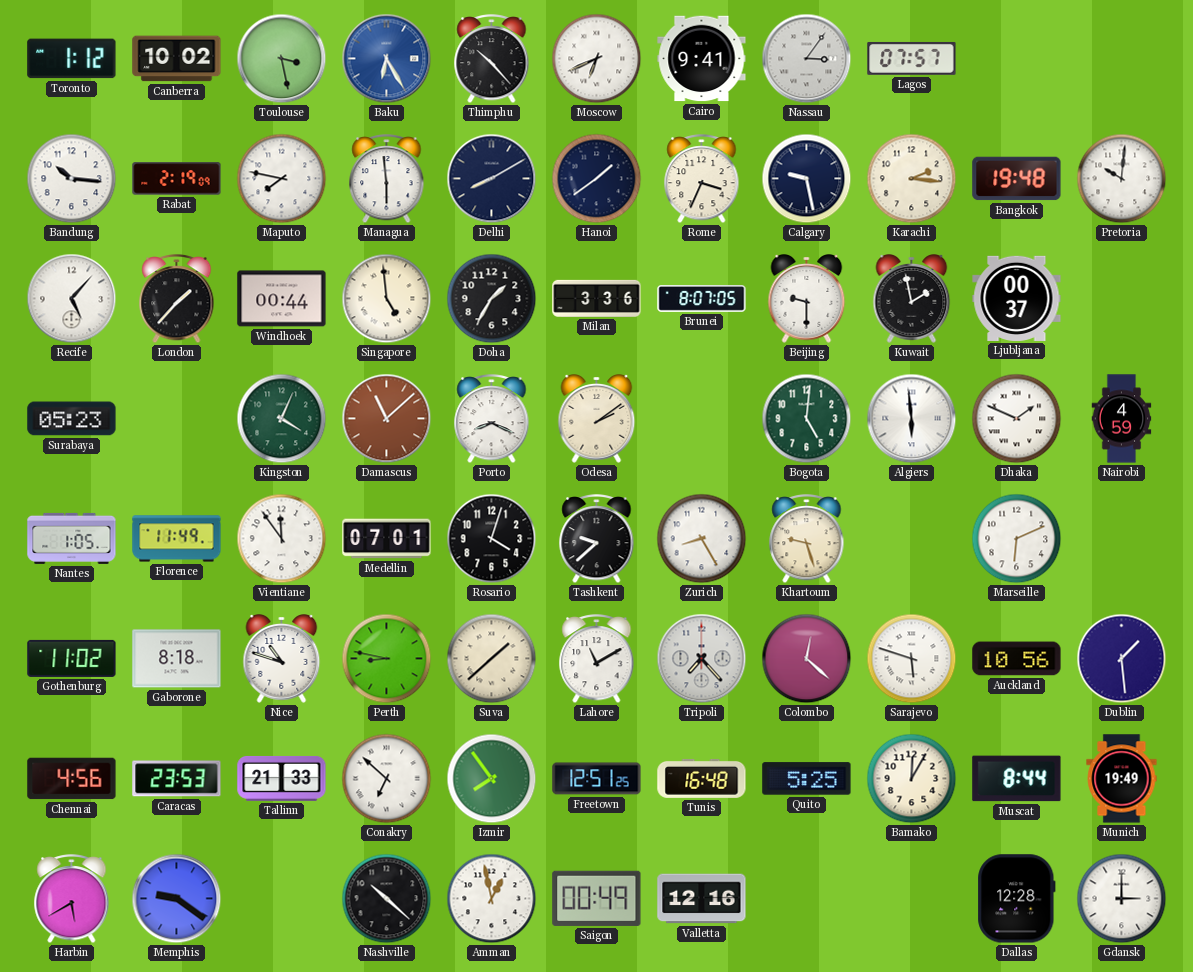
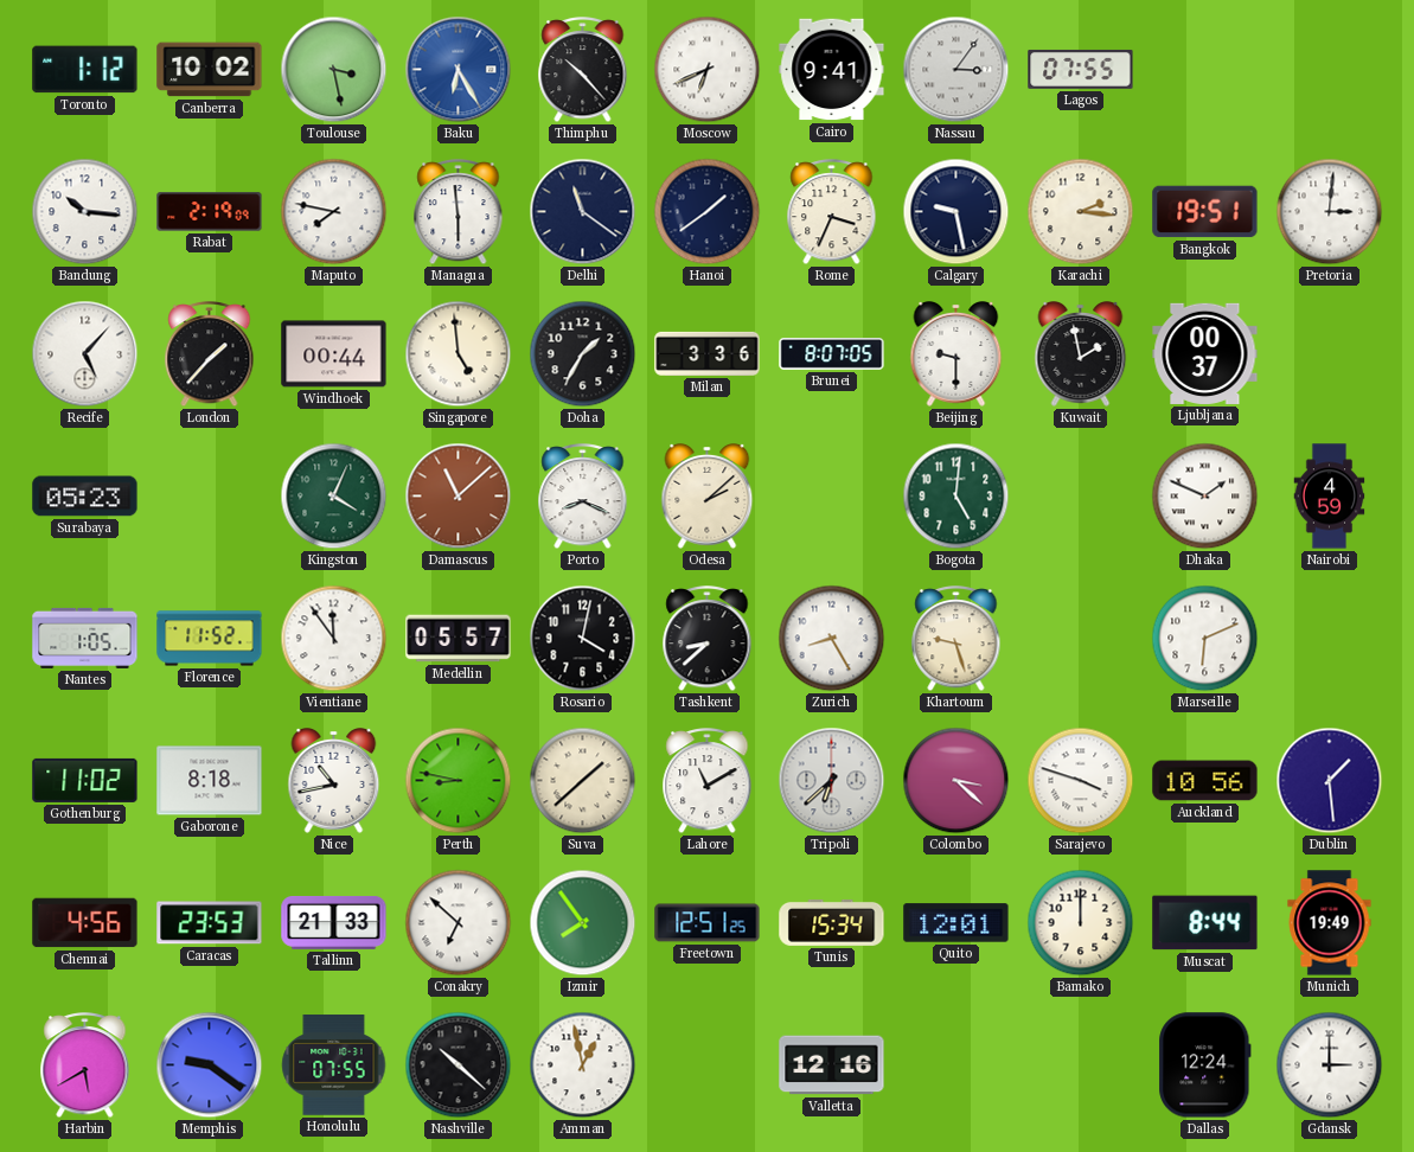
Lagos: 07:57 -> 07:55
Delhi: 8:10 -> 11:21
Bangkok: 19:48 -> 19:51
Pretoria: 10:01 -> 3:01
Odesa: 2:09 -> 2:08
Algiers: 5:59 -> none
Florence: 11:49 -> 11:52
Medellin: 07:01 -> 05:57
Rosario: 4:03 -> 4:02
Tashkent: 9:38 -> 8:38
Nice: 10:48 -> 10:43
Tripoli: 7:23 -> 6:38
Colombo: 12:22 -> 3:22
Sarajevo: 5:48 -> 3:48
Tunis: 16:48 -> 15:34
Quito: 5:25 -> 12:01
Bamako: 12:05 -> 12:00
Honolulu: none -> 07:55
Saigon: 00:49 -> none
Dallas: 12:28 -> 12:24
